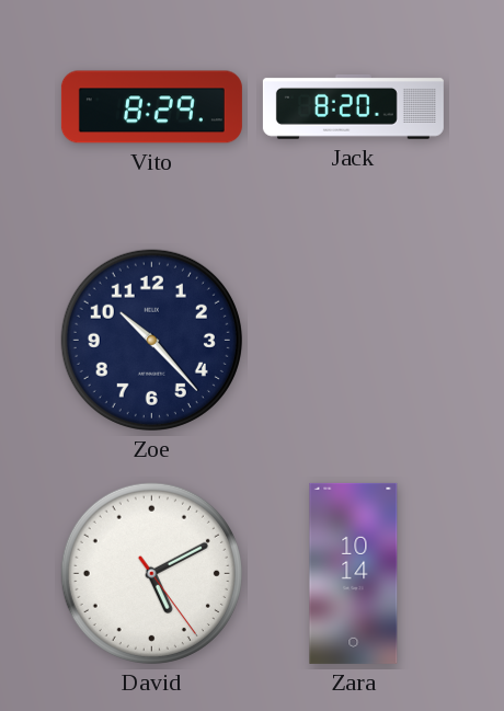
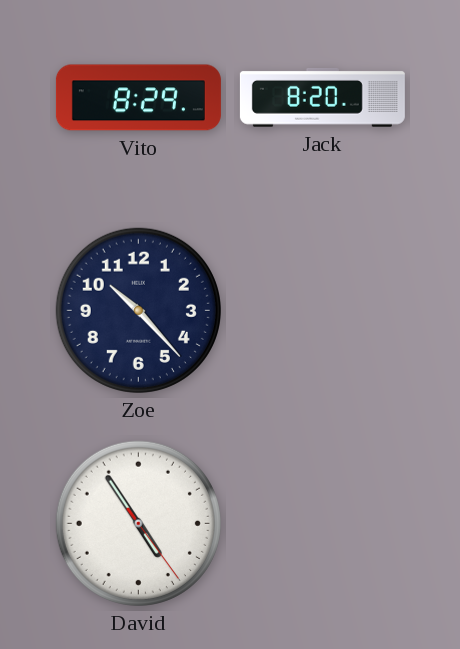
David: 5:10 -> 4:54
Zara: 10:14 -> none
